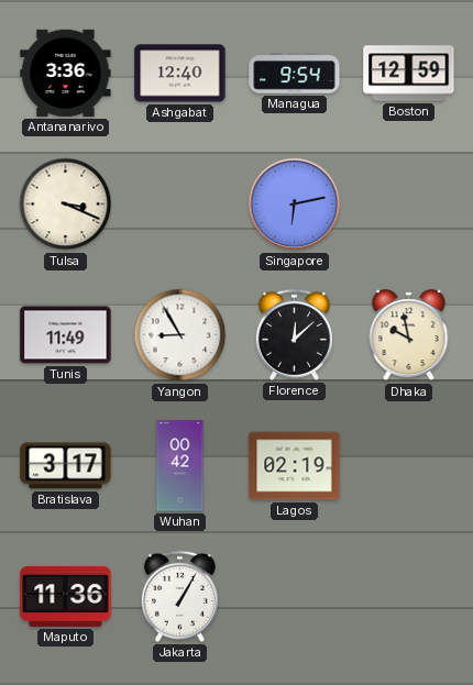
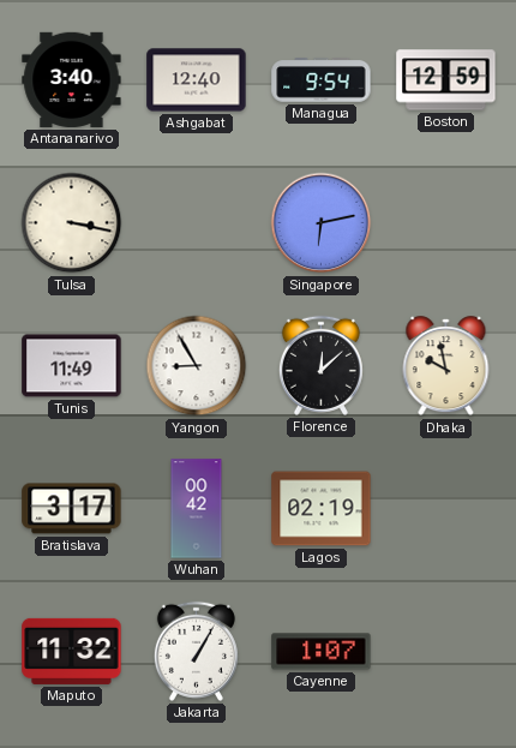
Antananarivo: 3:36 -> 3:40
Tulsa: 3:19 -> 3:17
Maputo: 11:36 -> 11:32
Cayenne: none -> 1:07
